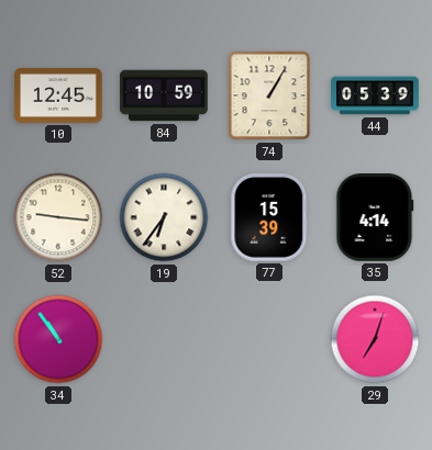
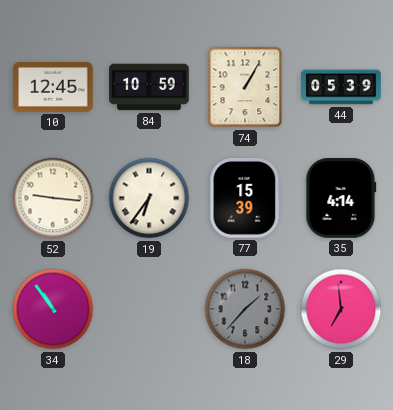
18: none -> 1:37
29: 7:03 -> 6:59
